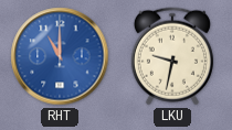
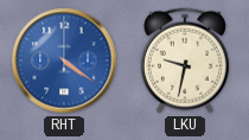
RHT: 11:00 -> 4:21
